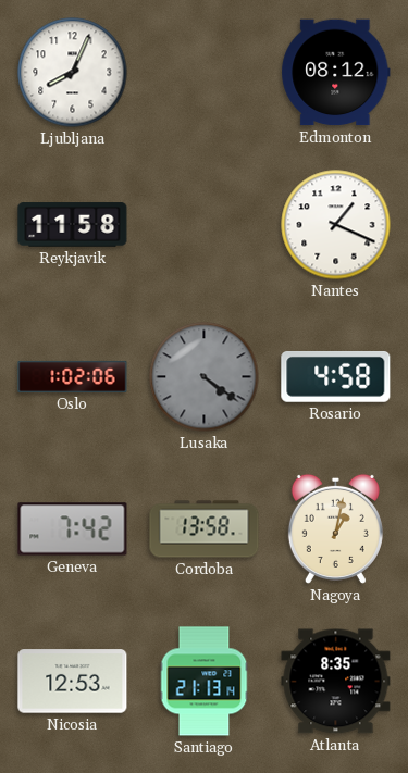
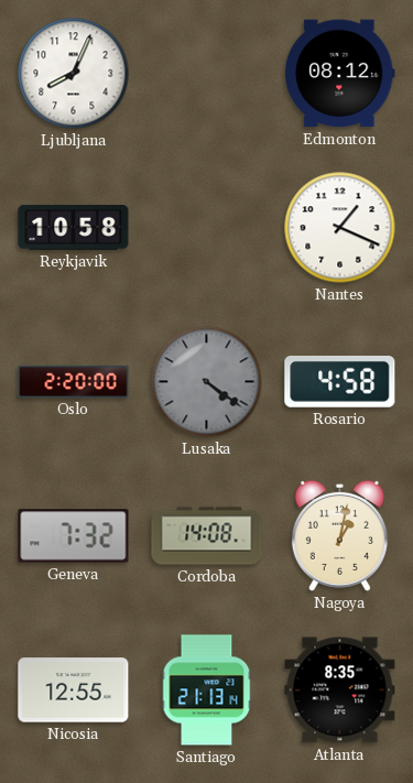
Reykjavik: 11:58 -> 10:58
Oslo: 1:02 -> 2:20
Geneva: 7:42 -> 7:32
Cordoba: 13:58 -> 14:08
Nicosia: 12:53 -> 12:55
